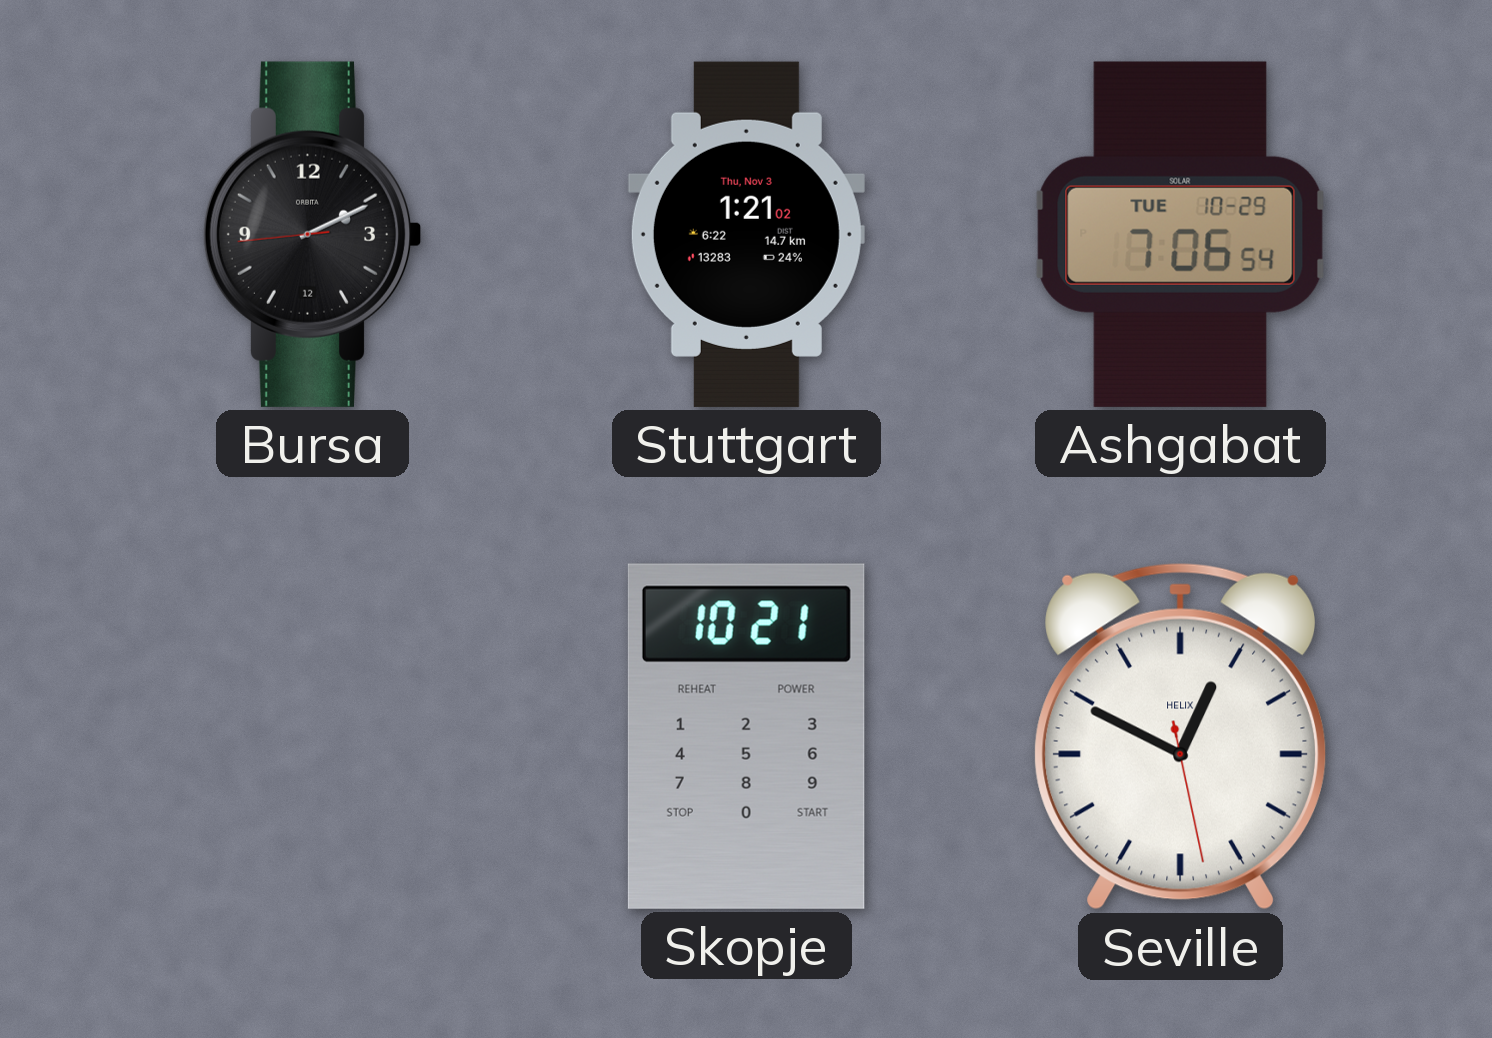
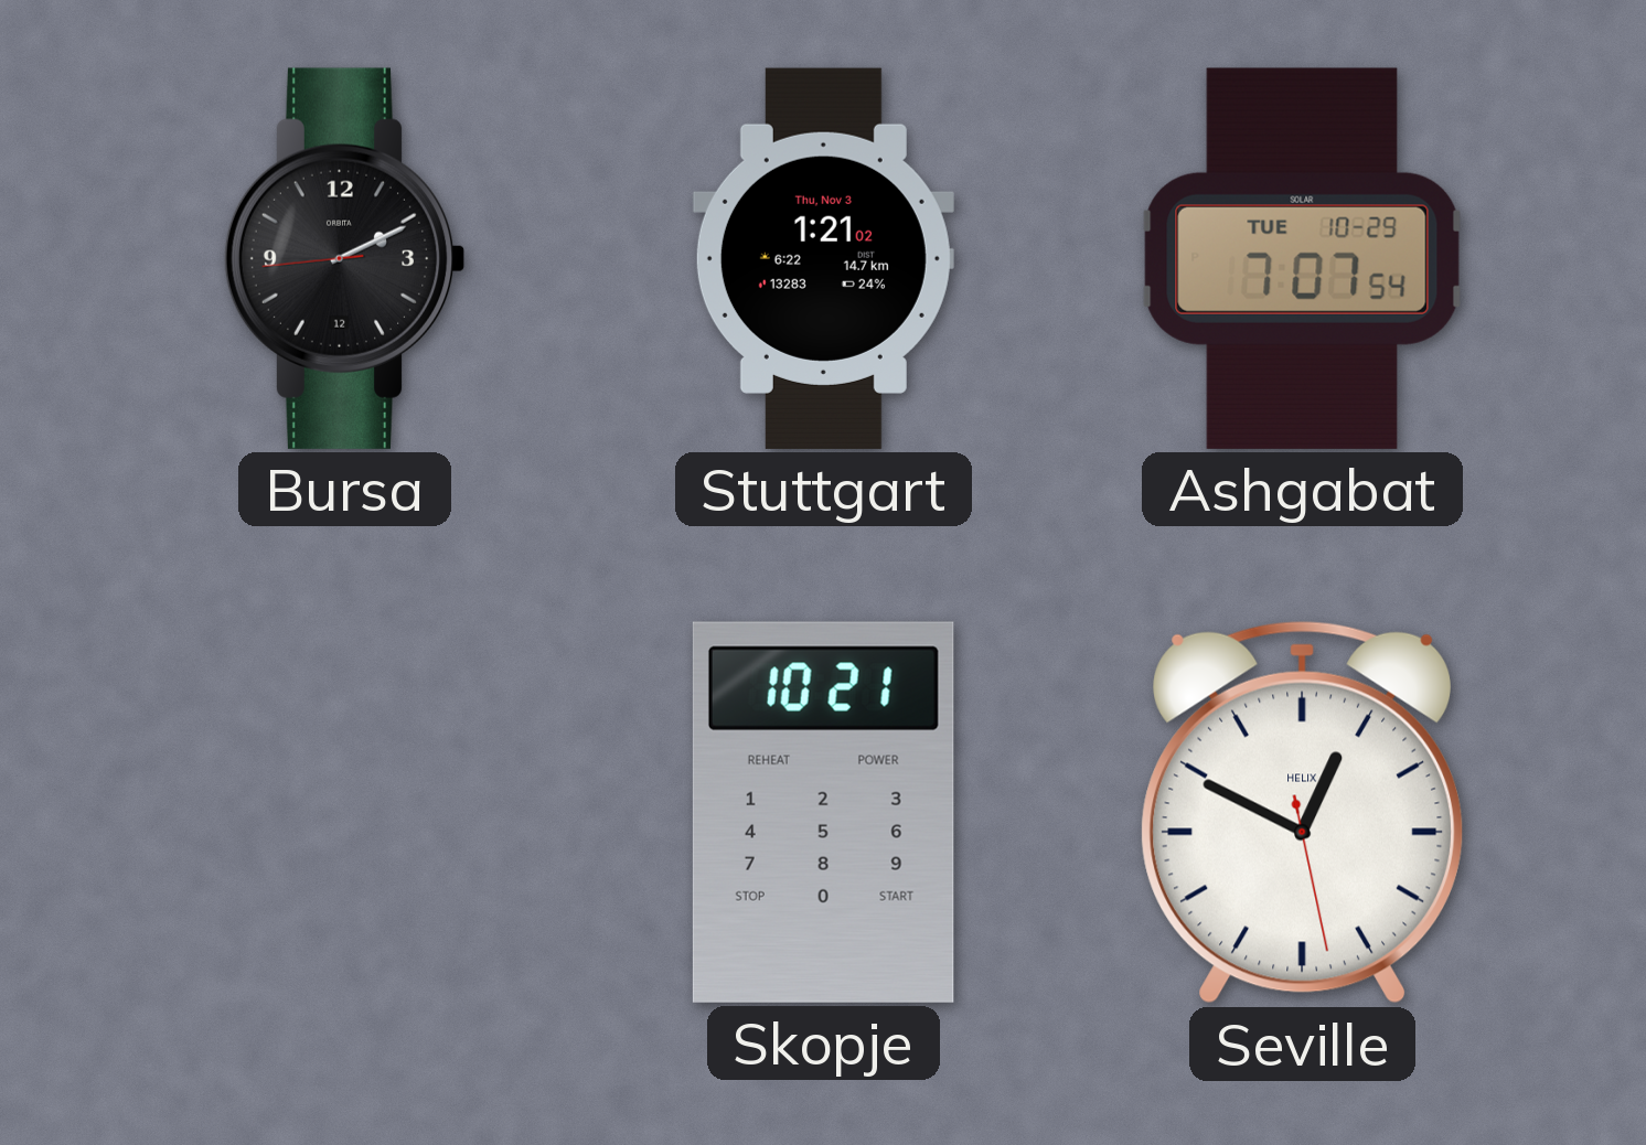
Ashgabat: 7:06 -> 7:07
